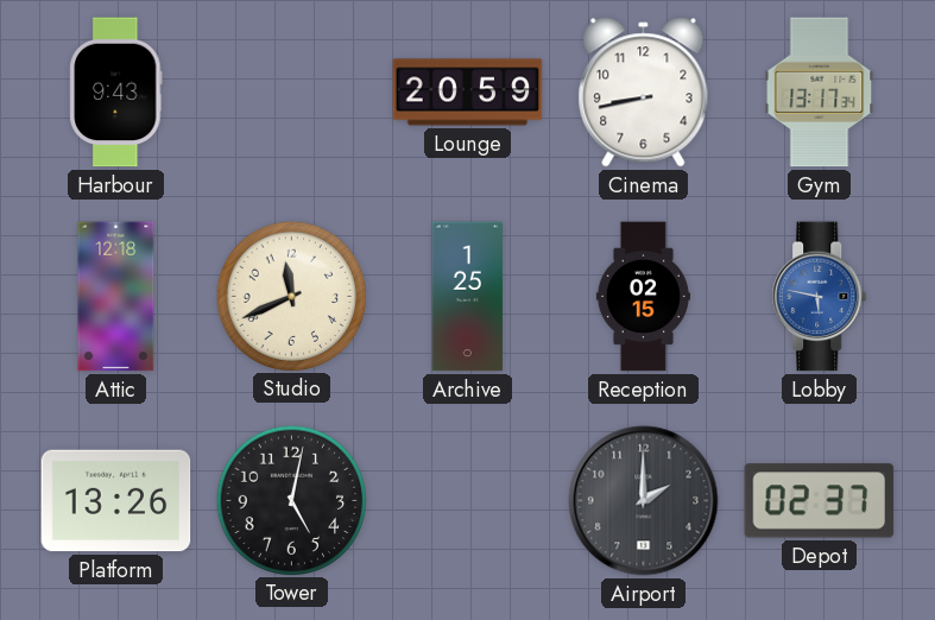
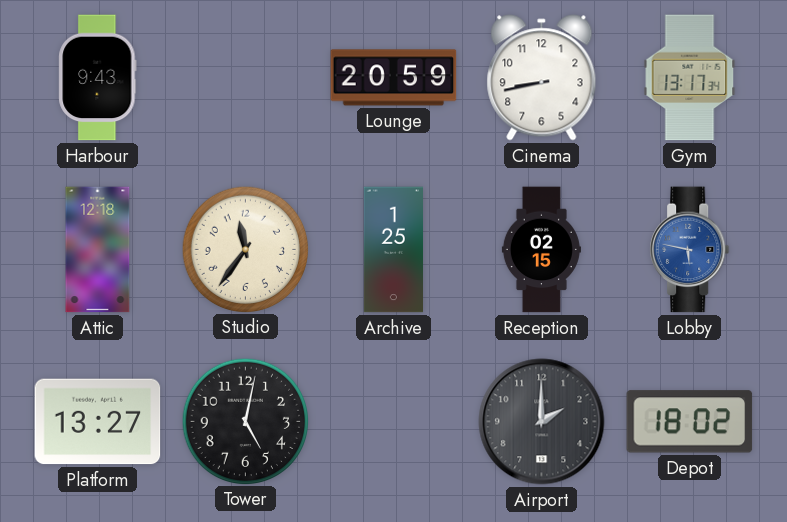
Studio: 11:41 -> 11:36
Platform: 13:26 -> 13:27
Depot: 02:37 -> 18:02
